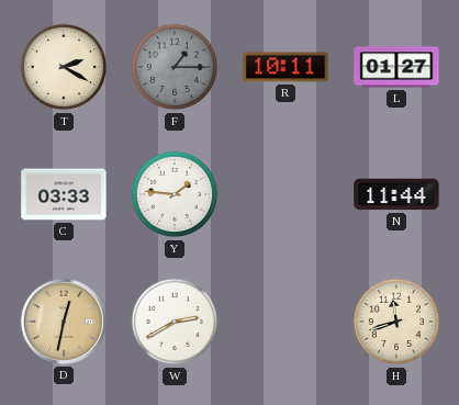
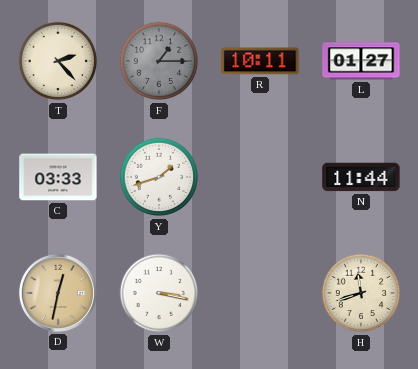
T: 2:20 -> 2:23
Y: 1:46 -> 1:42
W: 2:40 -> 3:17
